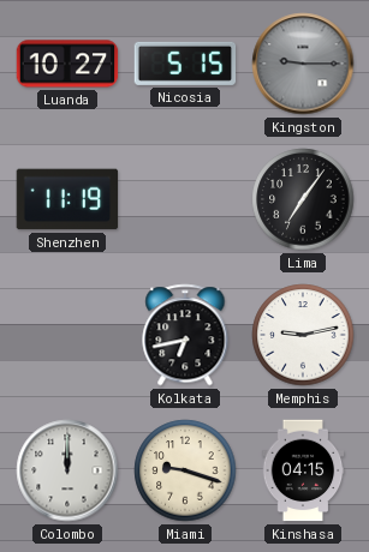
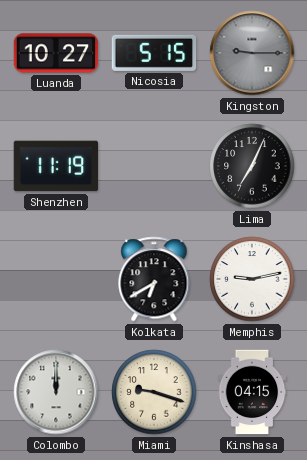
Lima: 7:06 -> 7:04
Kolkata: 6:43 -> 6:40
